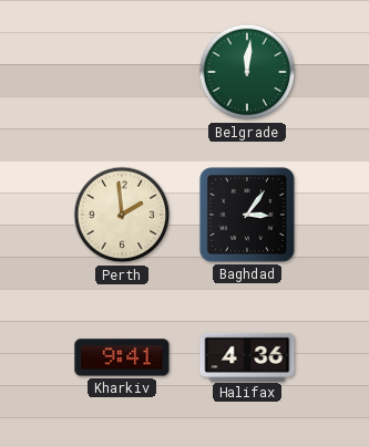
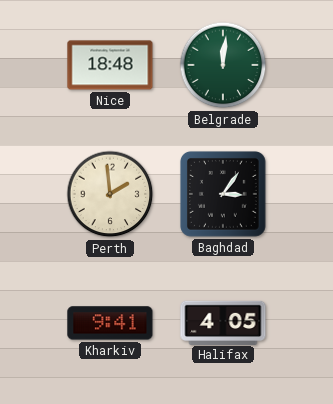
Nice: none -> 18:48
Halifax: 4:36 -> 4:05
